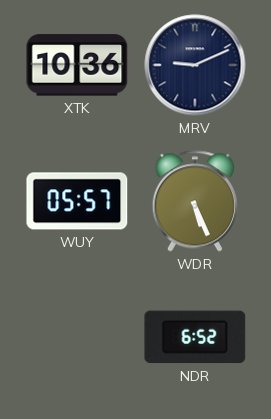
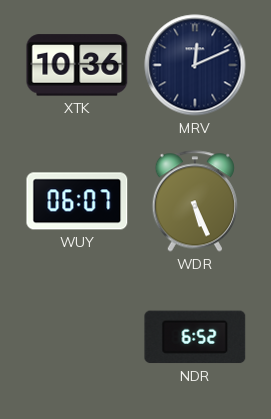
MRV: 9:11 -> 12:11
WUY: 05:57 -> 06:07
